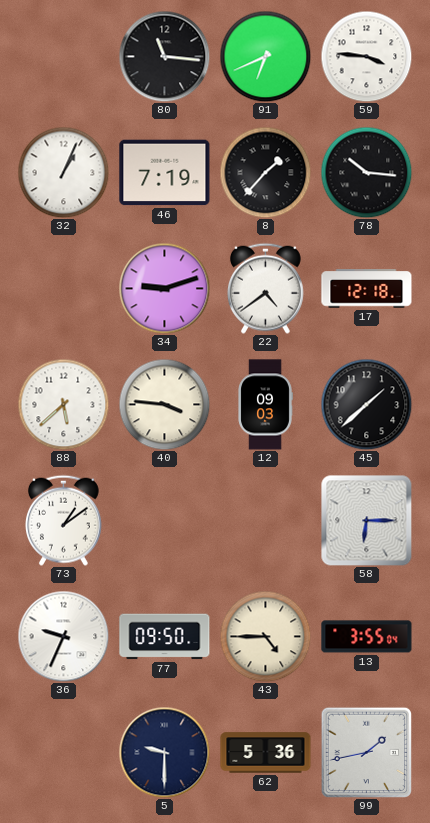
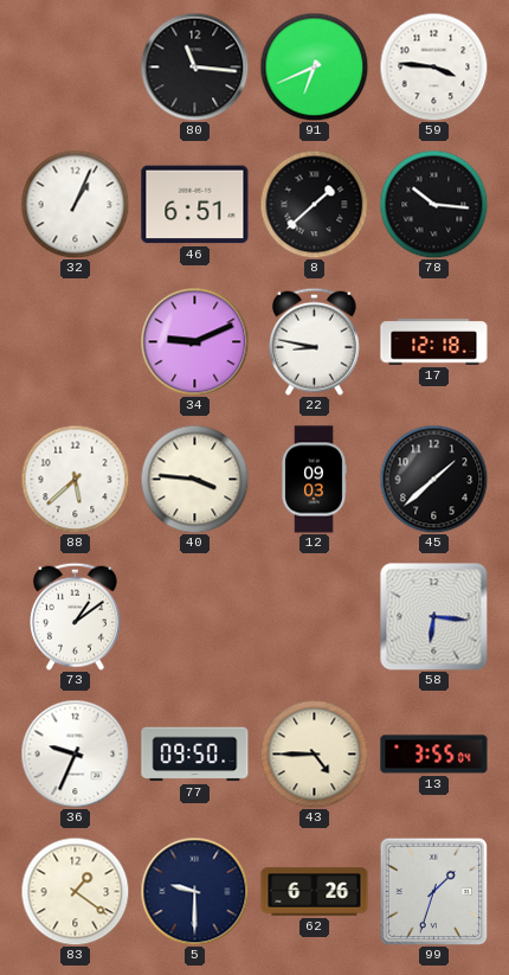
46: 7:19 -> 6:51
8: 1:37 -> 1:38
34: 9:12 -> 9:11
22: 4:39 -> 8:47
58: 6:15 -> 6:16
83: none -> 1:21
62: 5:36 -> 6:26
99: 1:43 -> 1:33
